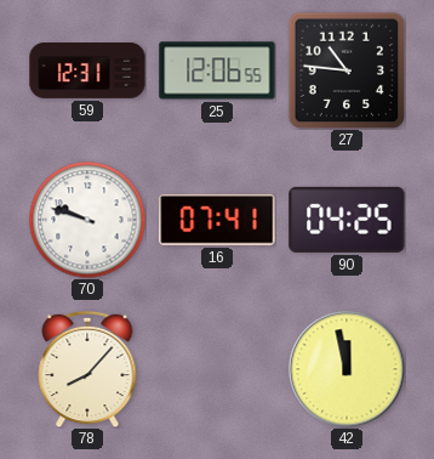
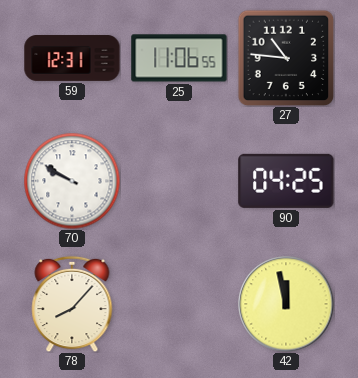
25: 12:06 -> 11:06
70: 9:48 -> 9:50
16: 07:41 -> none
